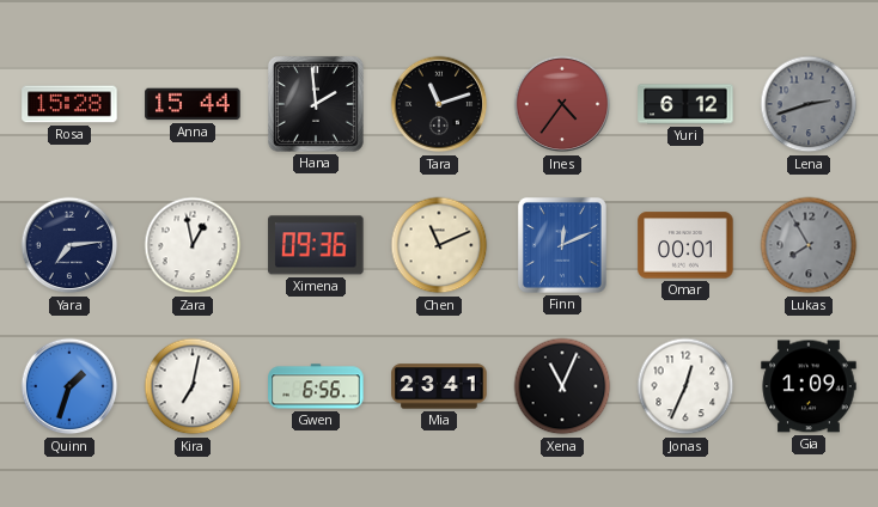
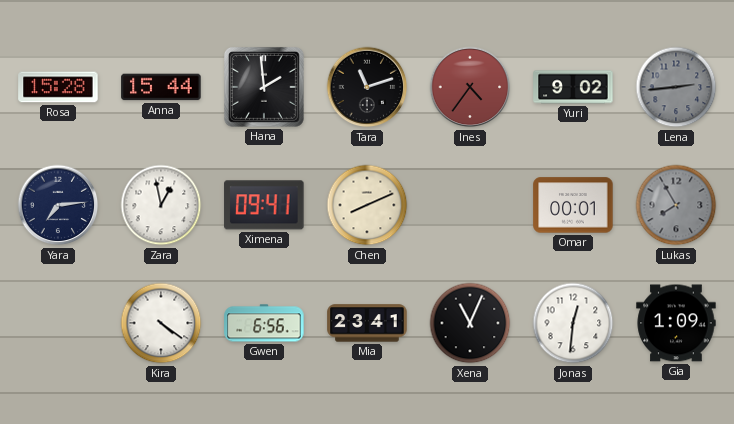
Yuri: 6:12 -> 9:02
Lena: 2:42 -> 2:44
Ximena: 09:36 -> 09:41
Chen: 11:11 -> 8:11
Finn: 12:11 -> none
Quinn: 1:33 -> none
Kira: 7:02 -> 4:21
Jonas: 12:34 -> 12:31
